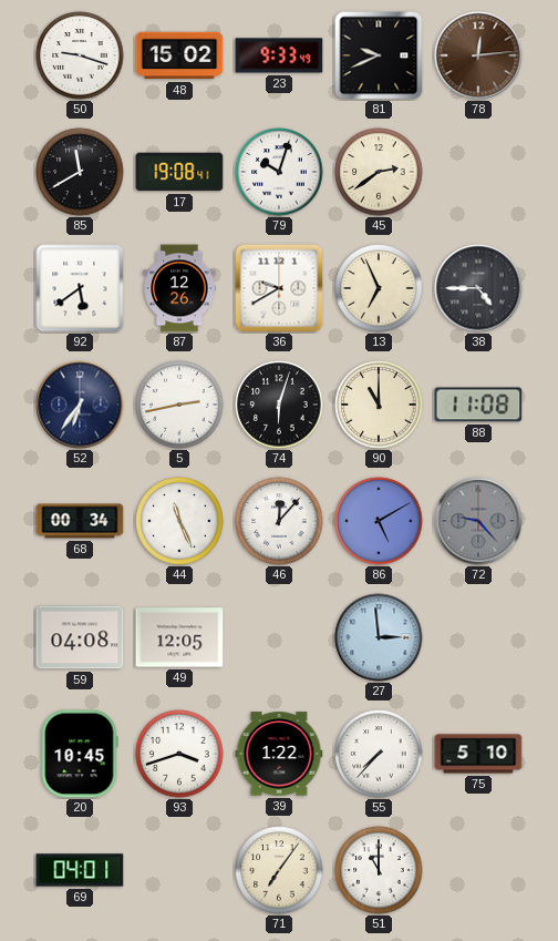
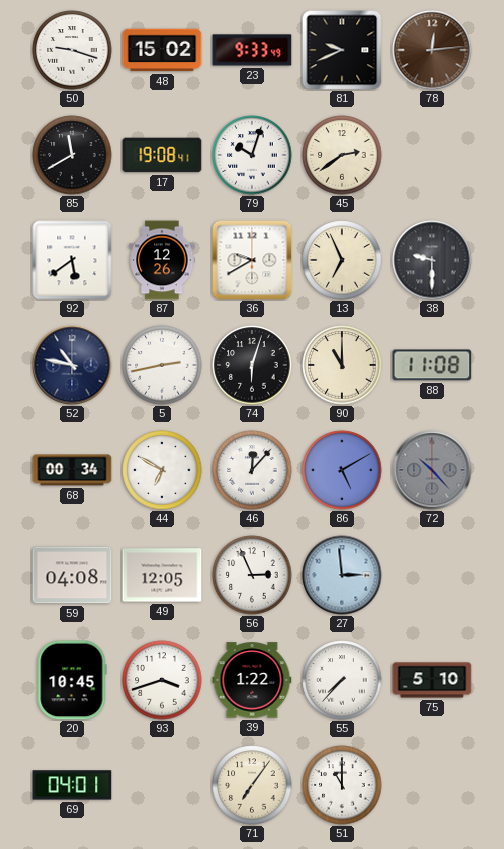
38: 4:45 -> 9:30
52: 6:36 -> 10:47
44: 11:26 -> 6:50
72: 9:23 -> 10:23
56: none -> 2:56
